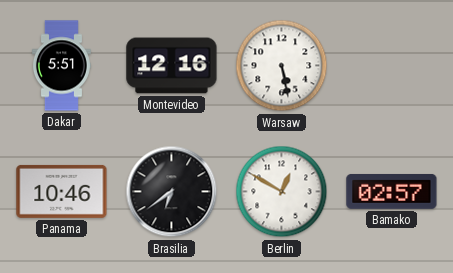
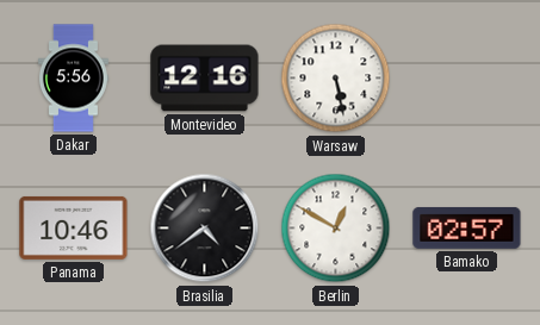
Dakar: 5:51 -> 5:56
Brasilia: 6:39 -> 4:39
